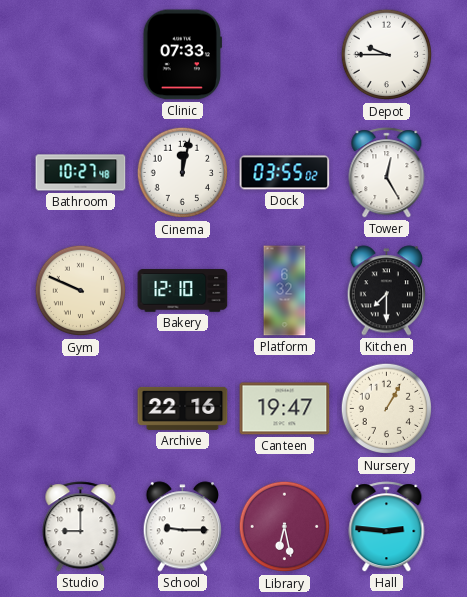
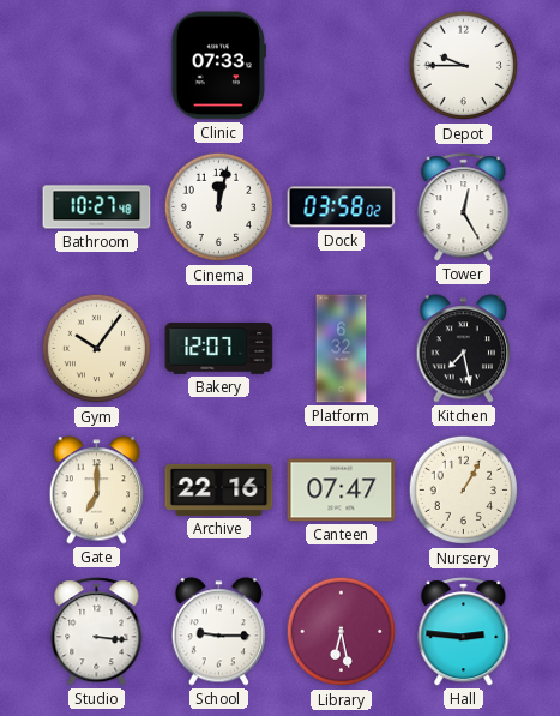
Dock: 03:55 -> 03:58
Gym: 9:49 -> 10:06
Bakery: 12:10 -> 12:07
Kitchen: 7:30 -> 7:28
Gate: none -> 7:00
Canteen: 19:47 -> 07:47
Studio: 9:00 -> 3:16
